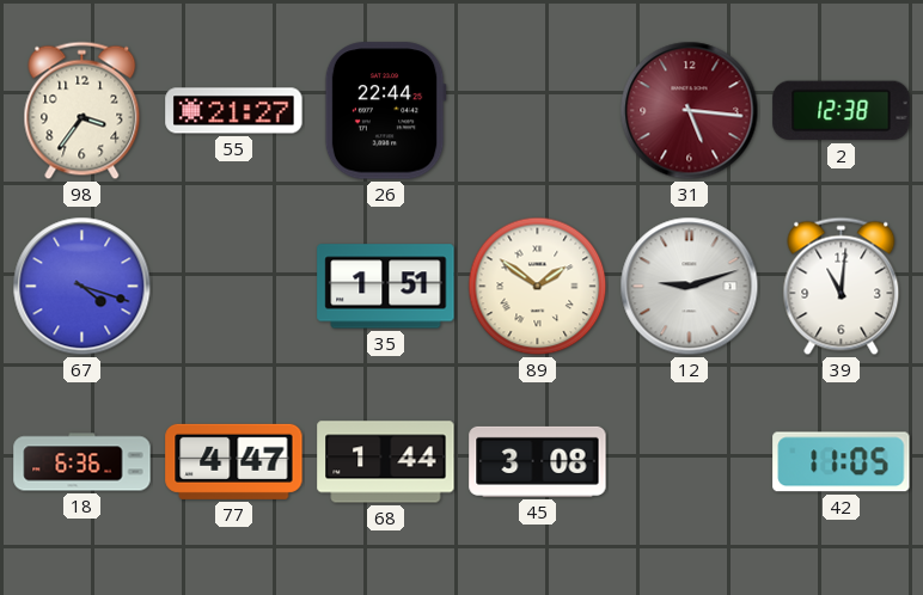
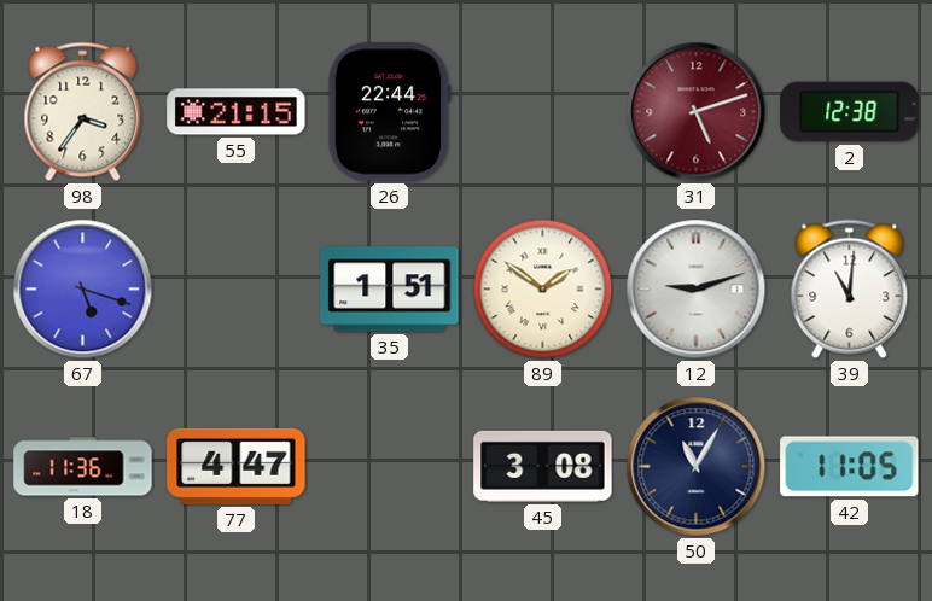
55: 21:27 -> 21:15
31: 5:16 -> 5:12
67: 4:18 -> 5:18
18: 6:36 -> 11:36
68: 1:44 -> none
50: none -> 11:05
